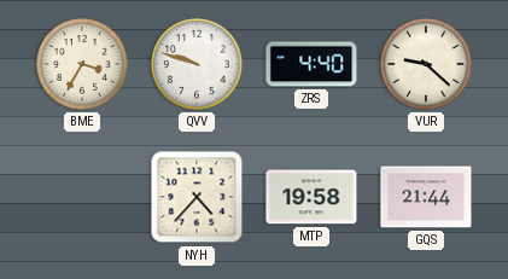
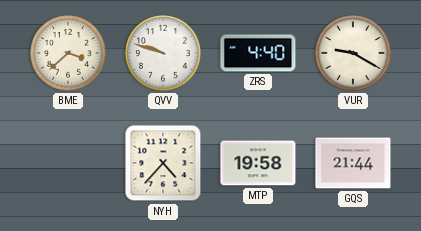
BME: 3:35 -> 3:38
VUR: 9:22 -> 9:20
